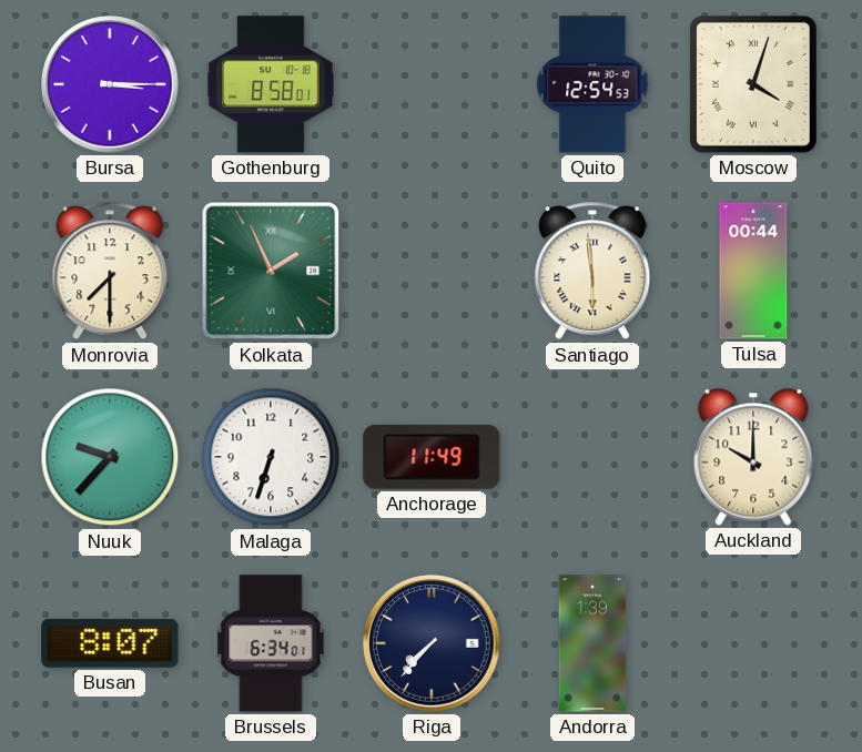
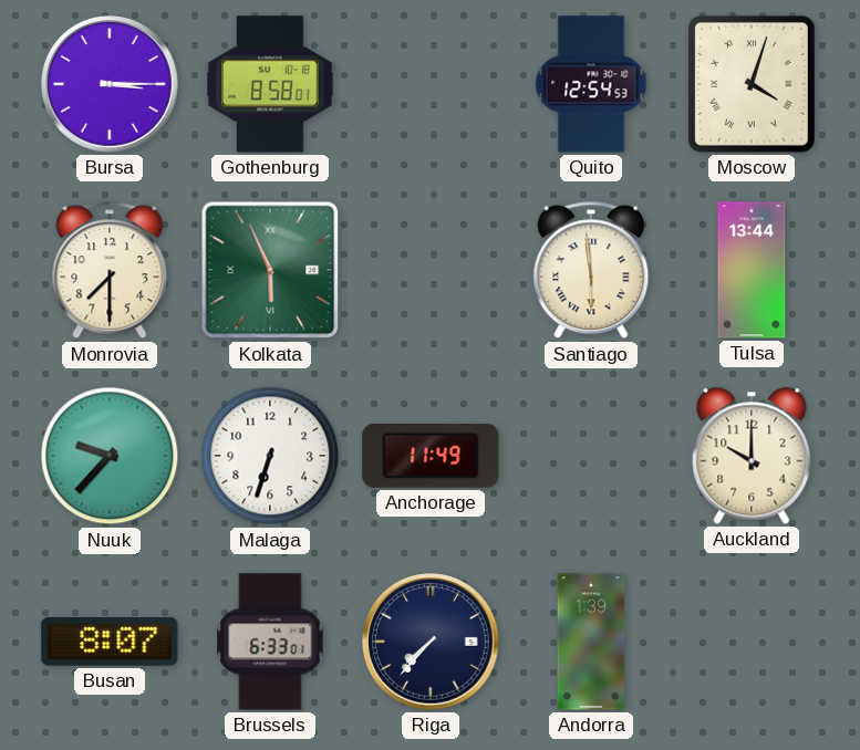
Kolkata: 1:56 -> 5:56
Tulsa: 00:44 -> 13:44
Brussels: 6:34 -> 6:33
